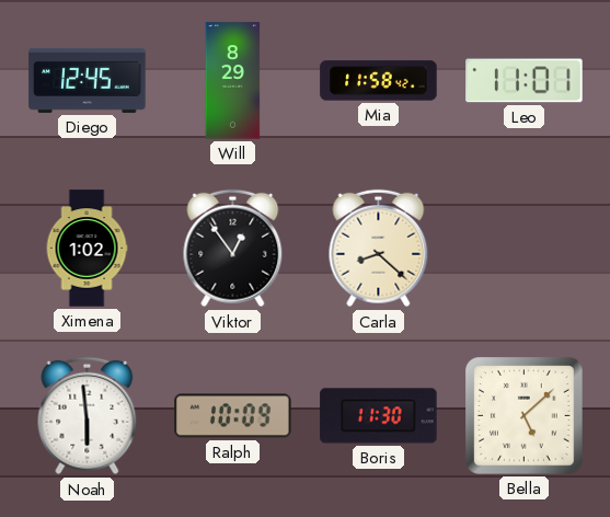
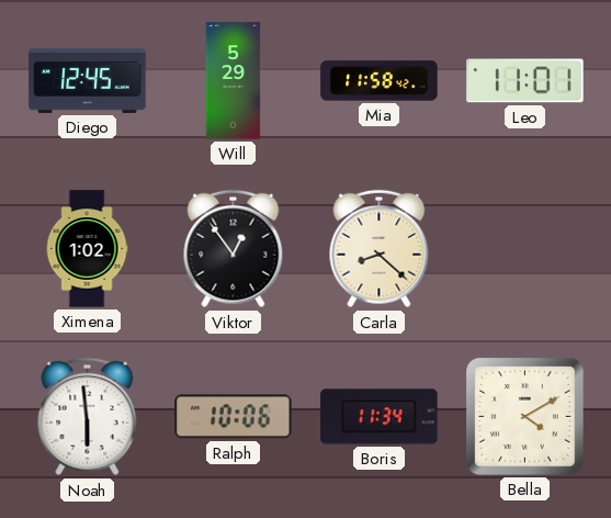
Will: 8:29 -> 5:29
Ralph: 10:09 -> 10:06
Boris: 11:30 -> 11:34
Bella: 5:08 -> 4:10
